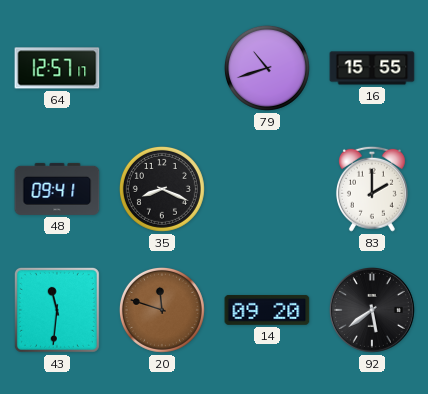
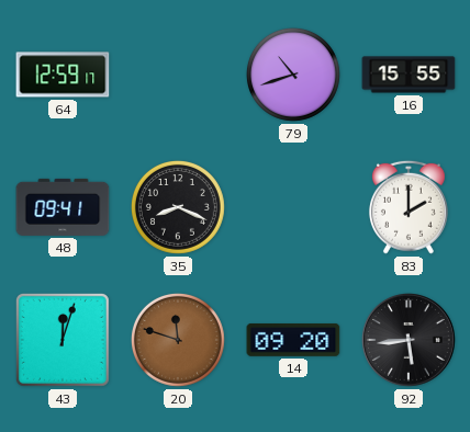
64: 12:57 -> 12:59
43: 11:31 -> 12:03
92: 5:39 -> 5:44
